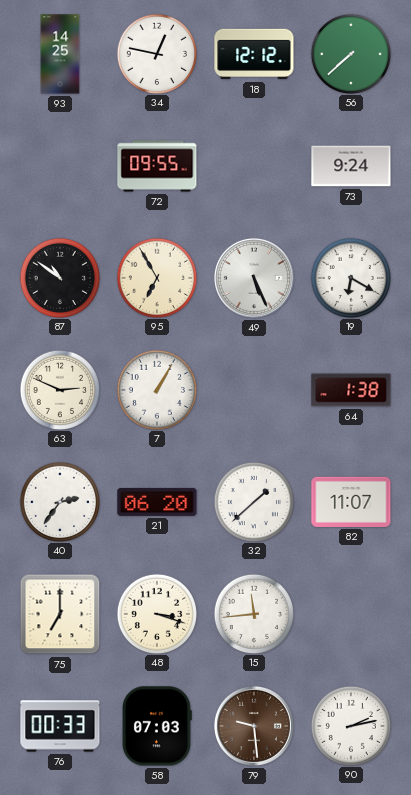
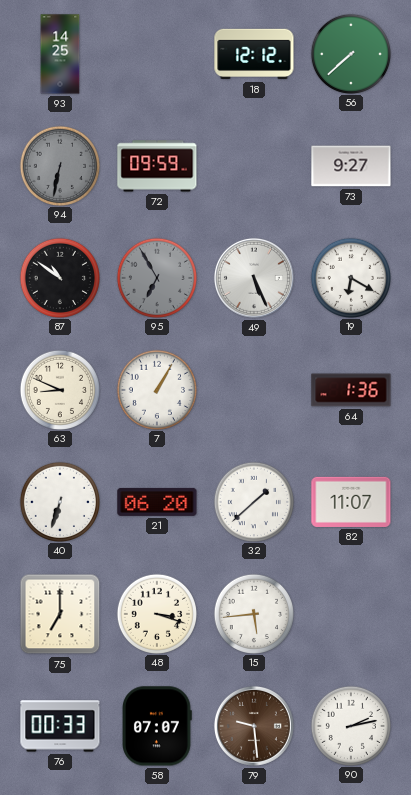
34: 12:47 -> none
94: none -> 6:32
72: 09:55 -> 09:59
73: 9:24 -> 9:27
95 dial: cream -> grey
63: 2:49 -> 8:49
64: 1:38 -> 1:36
40: 2:36 -> 6:33
15: 11:44 -> 5:44
58: 07:03 -> 07:07
